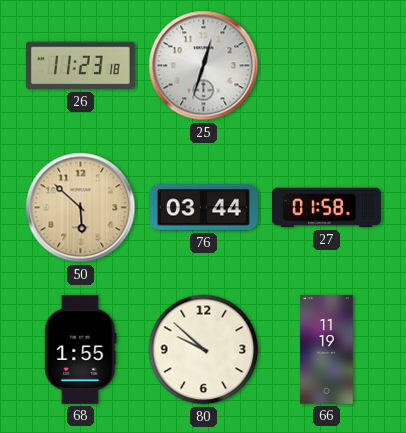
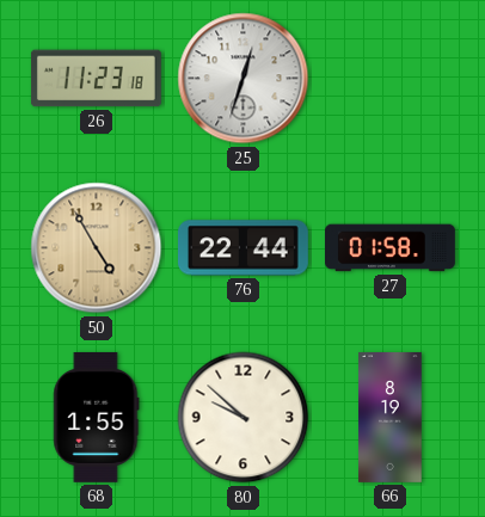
50: 5:52 -> 4:55
76: 03:44 -> 22:44
66: 11:19 -> 8:19
